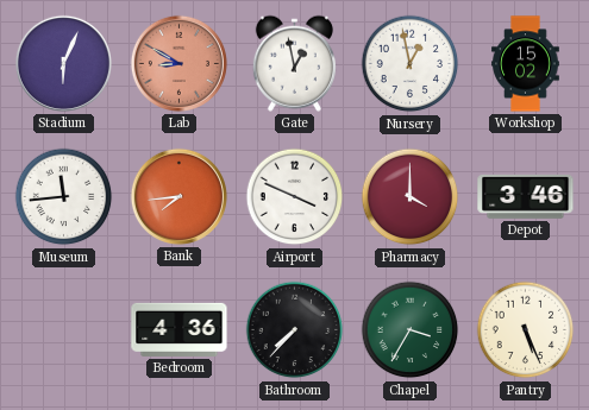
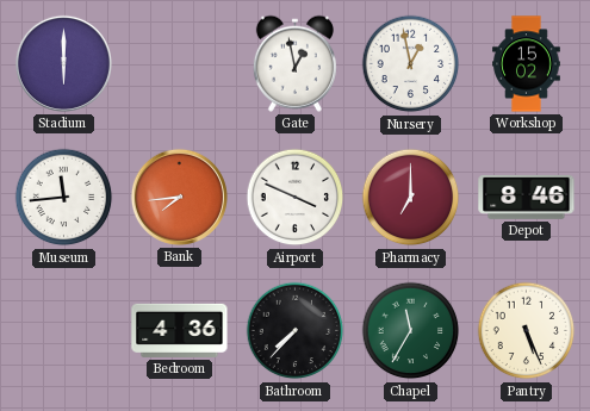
Stadium: 6:04 -> 6:00
Lab: 8:50 -> none
Pharmacy: 4:00 -> 7:00
Depot: 3:46 -> 8:46
Chapel: 3:35 -> 11:35
